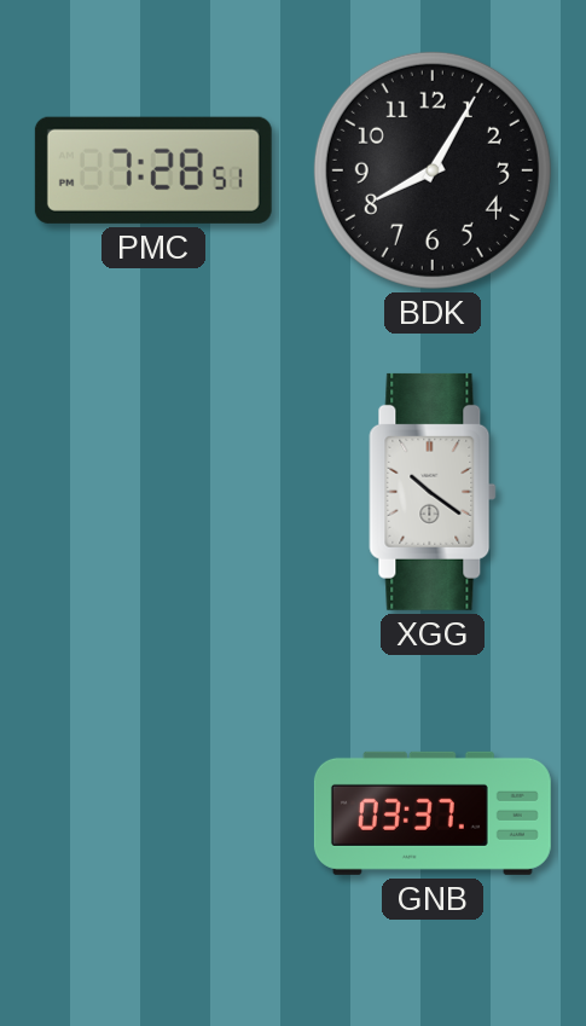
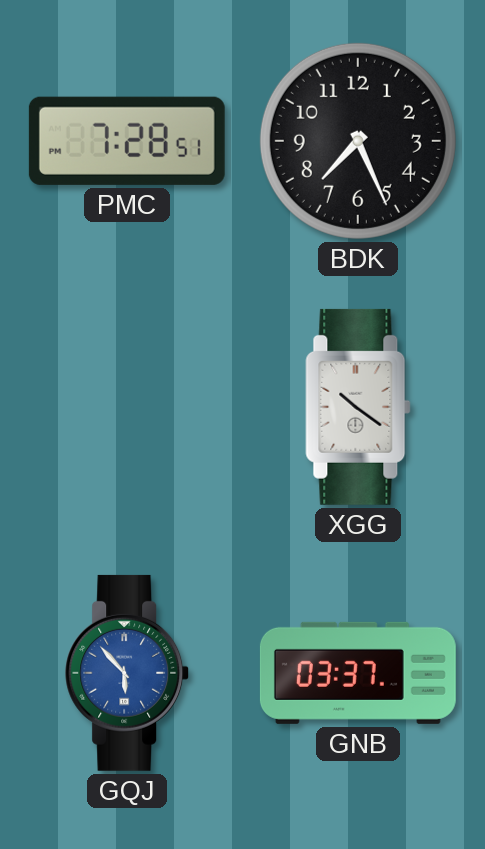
BDK: 8:05 -> 7:26
GQJ: none -> 5:53
